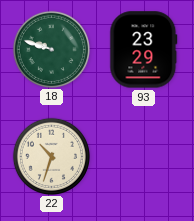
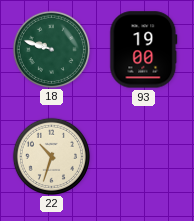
93: 23:29 -> 19:00
